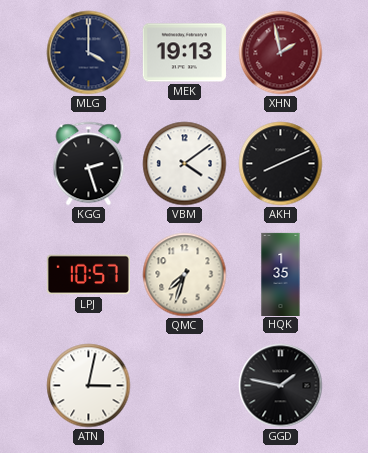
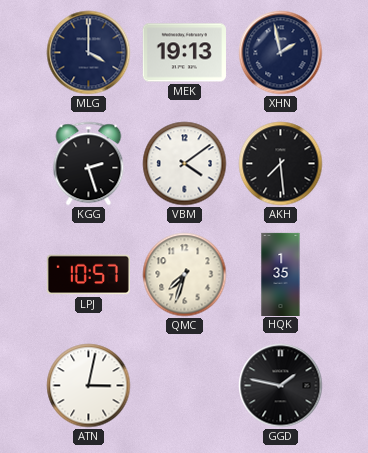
XHN dial: burgundy -> navy
AKH: 8:11 -> 7:29
